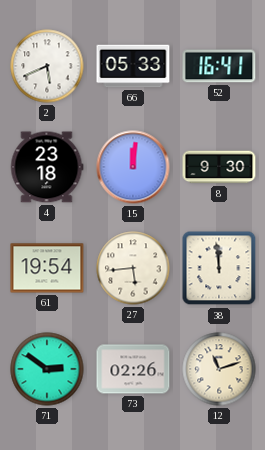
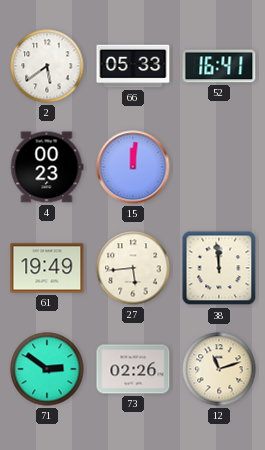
2: 5:41 -> 5:39
4: 23:18 -> 00:23
8: 9:30 -> none
61: 19:54 -> 19:49
